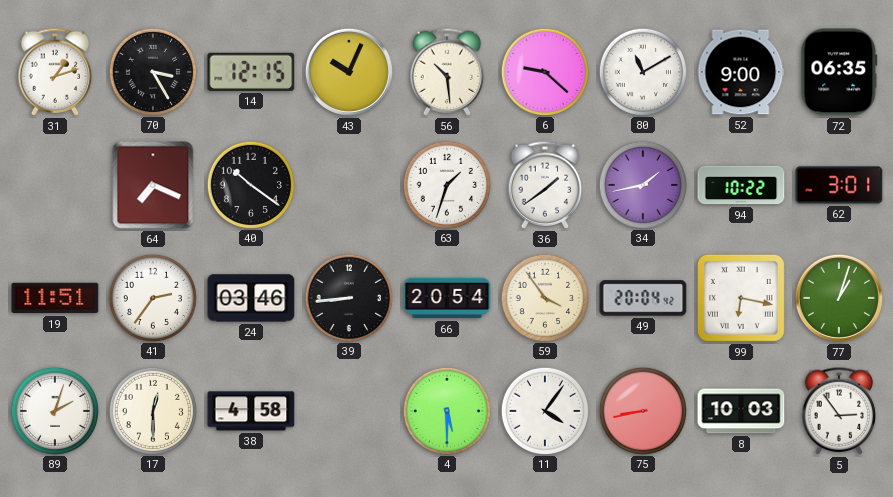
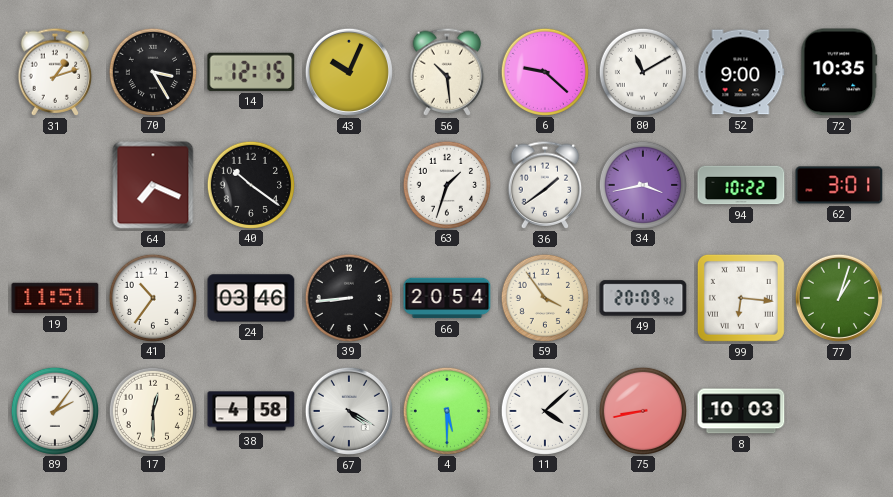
72: 06:35 -> 10:35
34: 1:43 -> 3:43
41: 2:36 -> 10:36
49: 20:04 -> 20:09
99: 6:17 -> 6:16
89: 2:03 -> 2:06
67: none -> 4:20
11: 4:06 -> 4:08
5: 2:54 -> none
